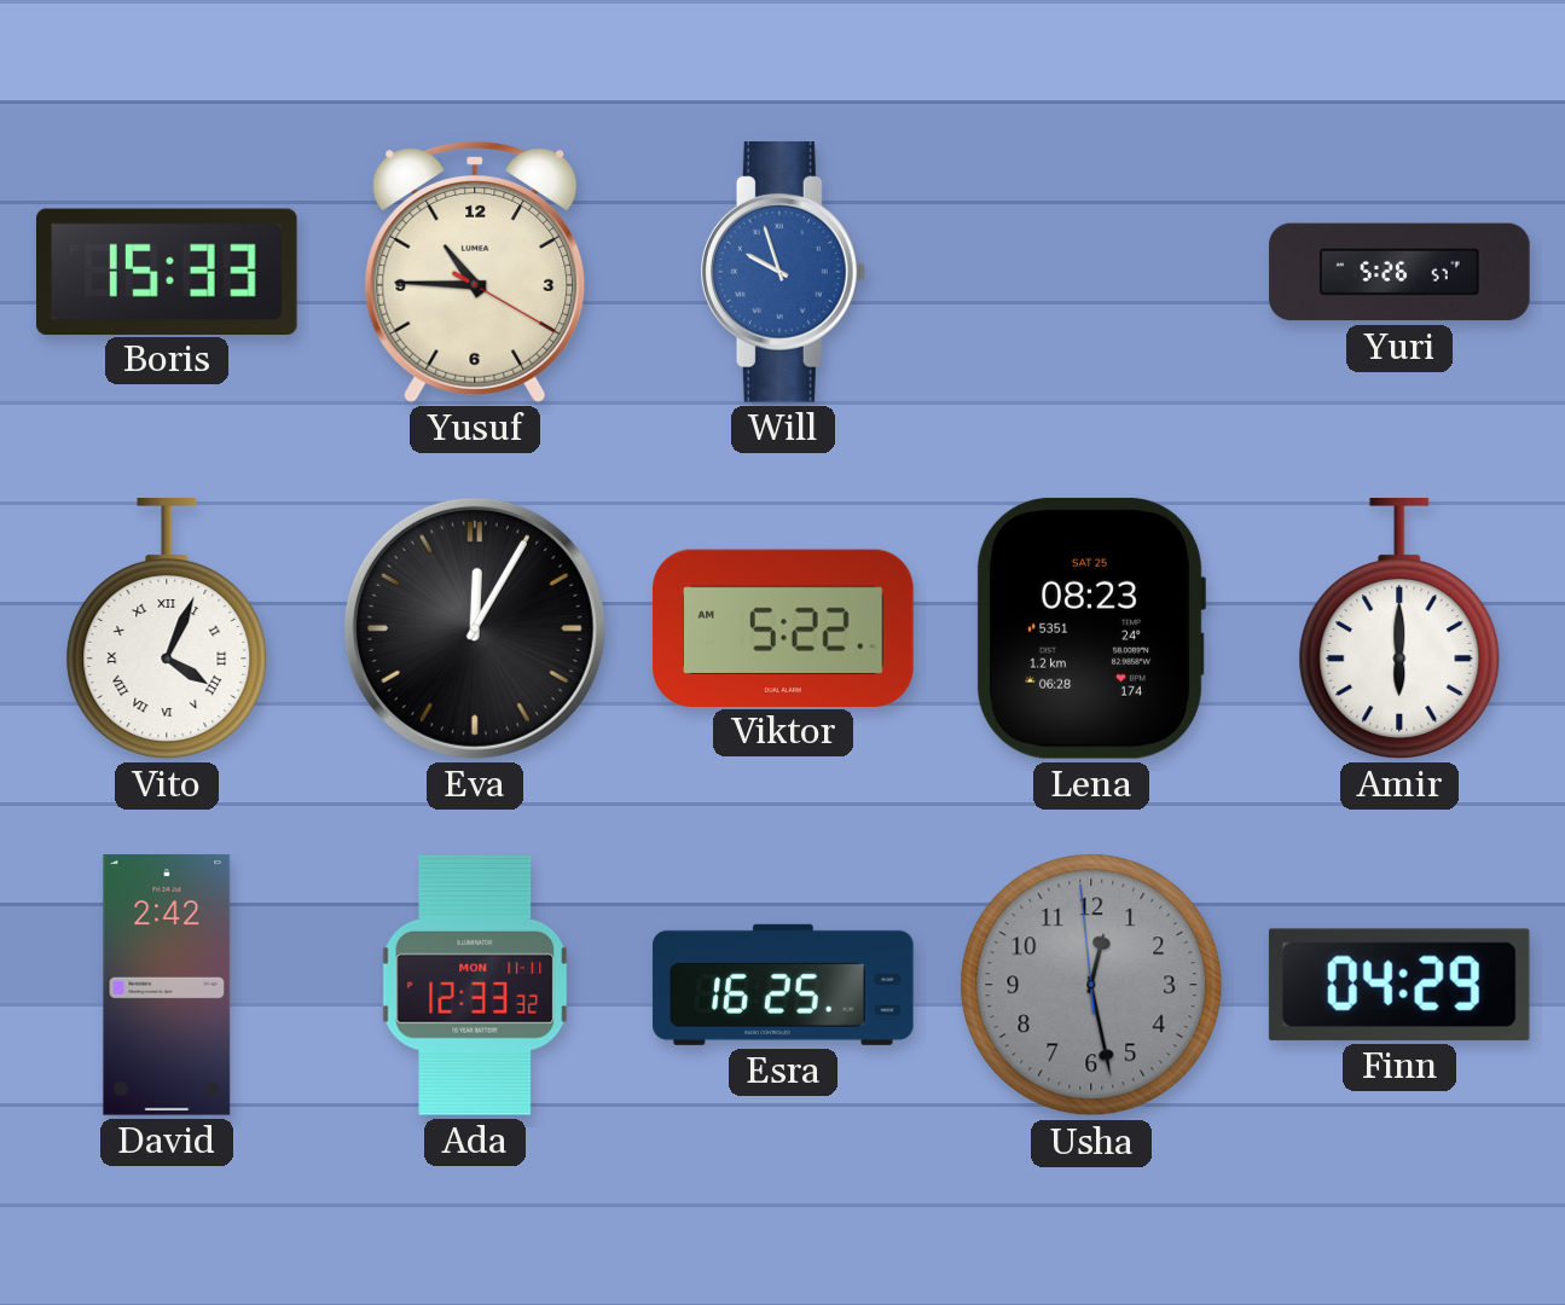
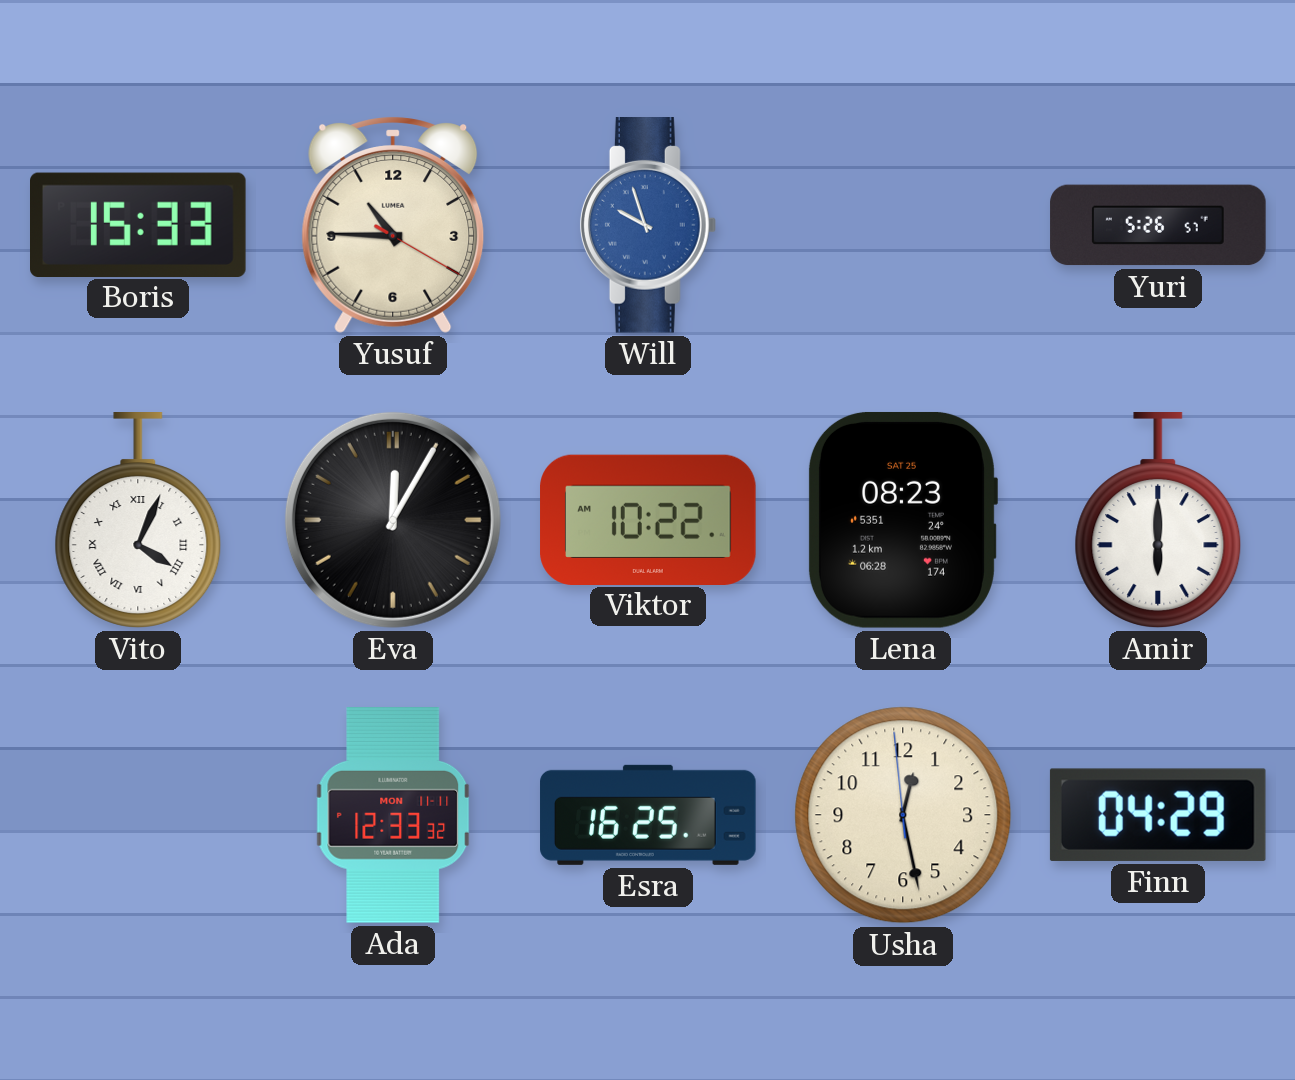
Viktor: 5:22 -> 10:22
David: 2:42 -> none
Usha dial: grey -> cream
